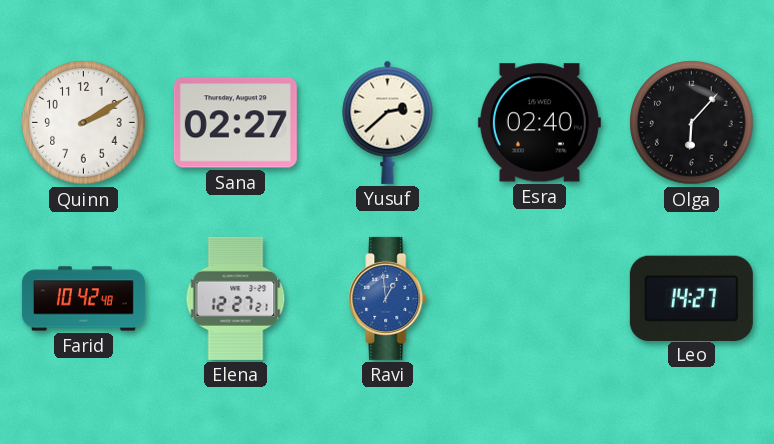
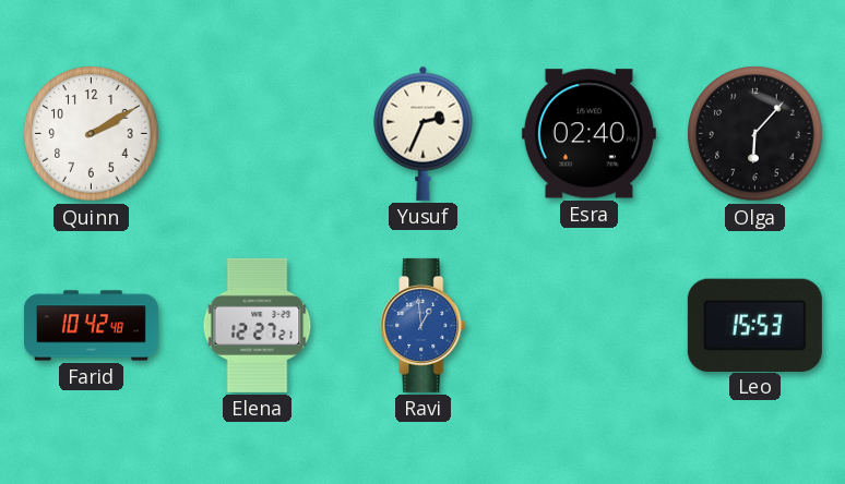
Sana: 02:27 -> none
Yusuf: 2:38 -> 2:34
Leo: 14:27 -> 15:53
